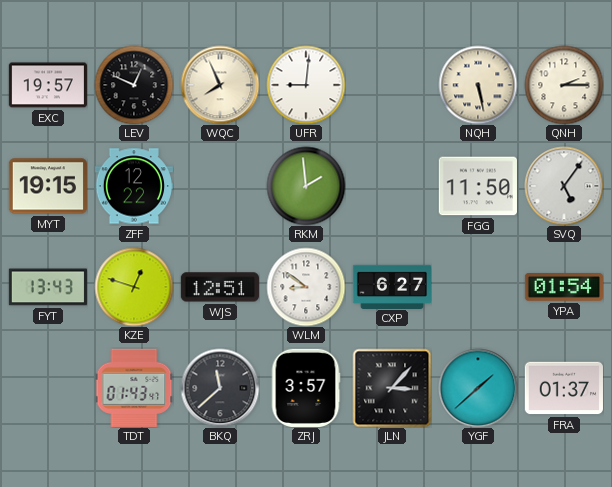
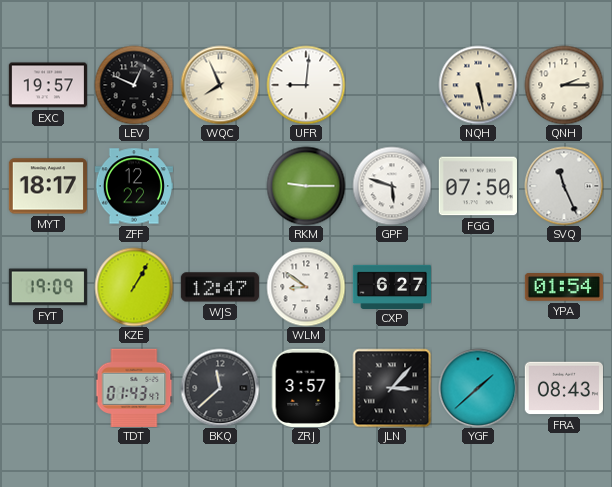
MYT: 19:15 -> 18:17
RKM: 1:59 -> 9:15
GPF: none -> 5:48
FGG: 11:50 -> 07:50
SVQ: 5:06 -> 11:26
FYT: 13:43 -> 19:09
KZE: 12:48 -> 1:05
WJS: 12:51 -> 12:47
FRA: 01:37 -> 08:43
